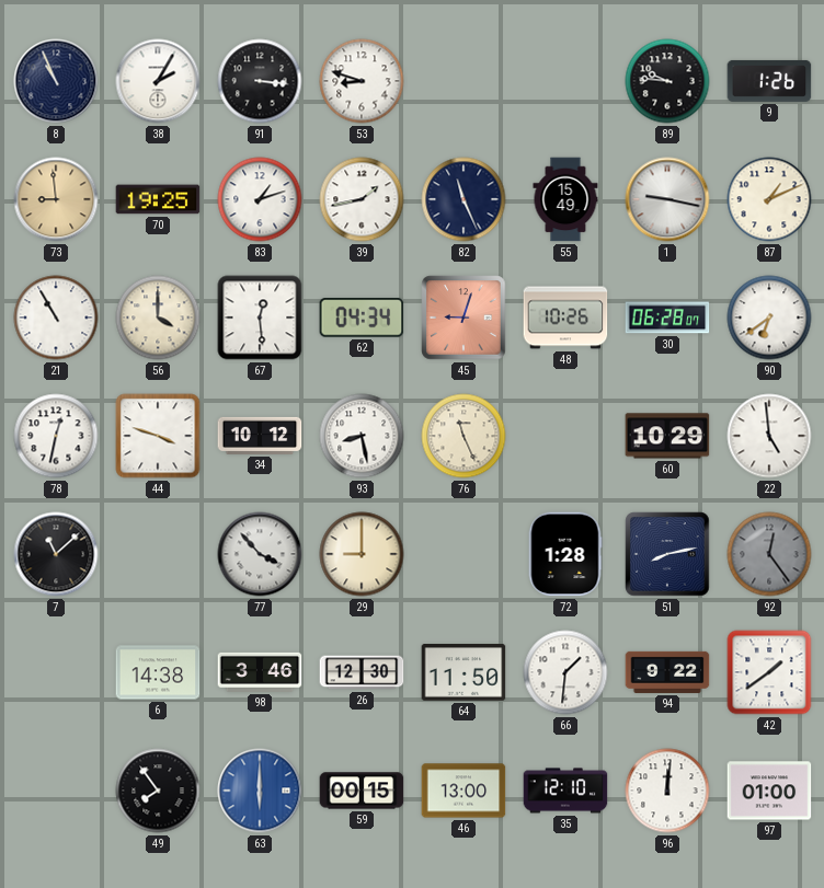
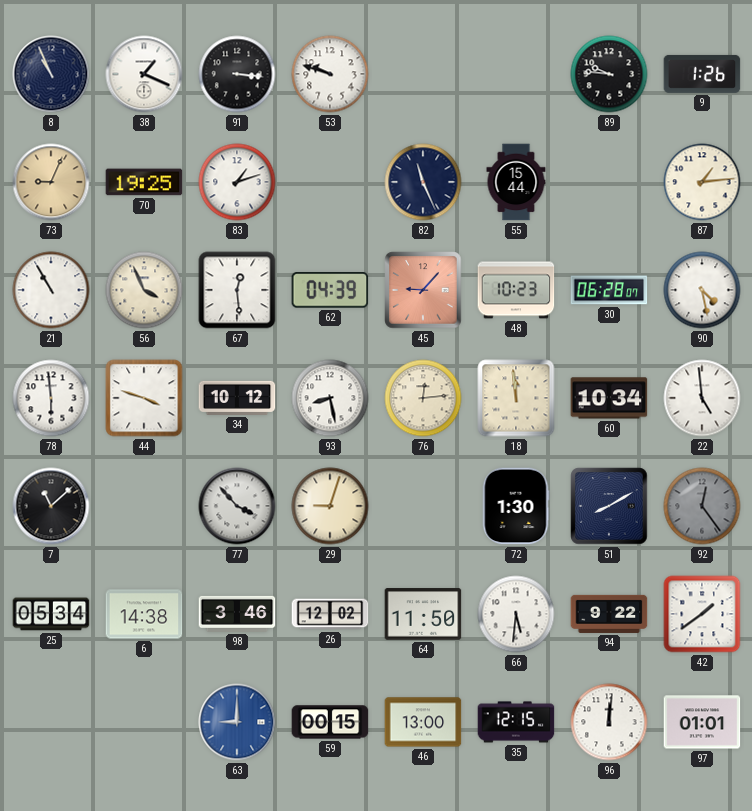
38: 2:05 -> 1:19
53: 8:48 -> 9:48
73: 8:59 -> 9:04
39: 1:43 -> none
55: 15:49 -> 15:44
1: 9:17 -> none
87: 1:11 -> 1:14
56: 4:00 -> 3:56
62: 04:34 -> 04:39
45: 9:03 -> 9:07
48: 10:26 -> 10:23
90: 6:39 -> 4:28
78: 12:32 -> 5:59
76: 11:26 -> 12:14
18: none -> 11:59
60: 10:29 -> 10:34
29: 9:00 -> 9:03
72: 1:28 -> 1:30
51: 8:13 -> 8:10
25: none -> 05:34
26: 12:30 -> 12:02
66: 1:31 -> 5:31
49: 7:54 -> none
63: 6:00 -> 9:00
35: 12:10 -> 12:15
97: 01:00 -> 01:01
